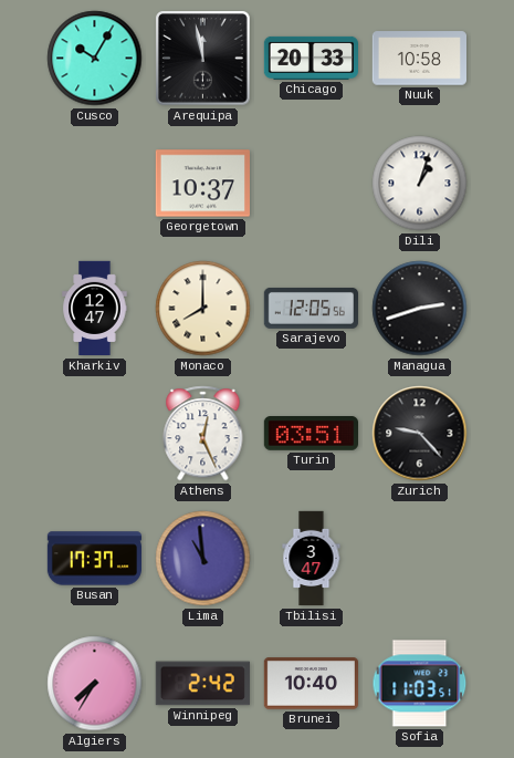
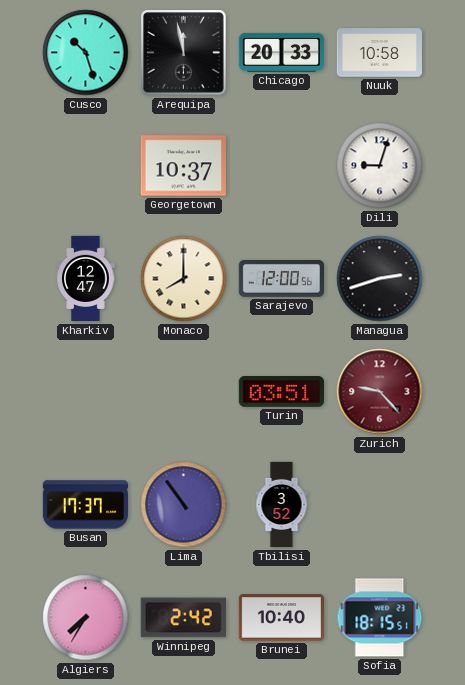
Cusco: 10:05 -> 10:27
Dili: 1:03 -> 9:03
Sarajevo: 12:05 -> 12:00
Athens: 12:26 -> none
Zurich dial: black -> burgundy
Lima: 10:59 -> 10:54
Tbilisi: 3:47 -> 3:52
Sofia: 11:03 -> 18:15
